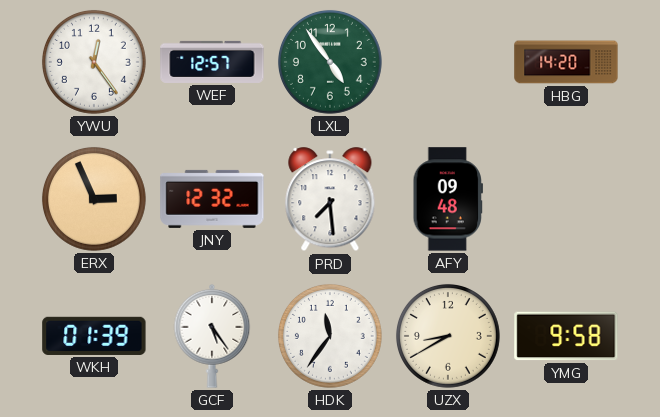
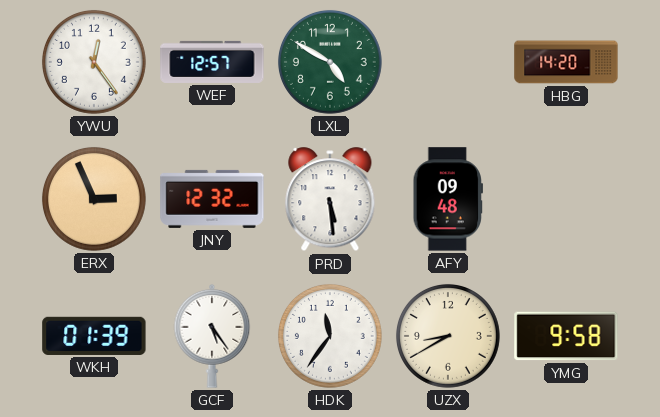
LXL: 4:54 -> 4:50
PRD: 7:29 -> 5:29
